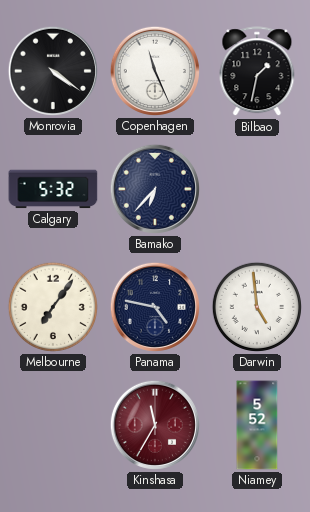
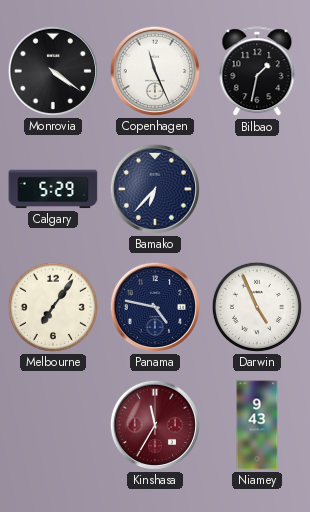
Calgary: 5:32 -> 5:29
Darwin: 4:59 -> 4:56
Niamey: 5:52 -> 9:43
